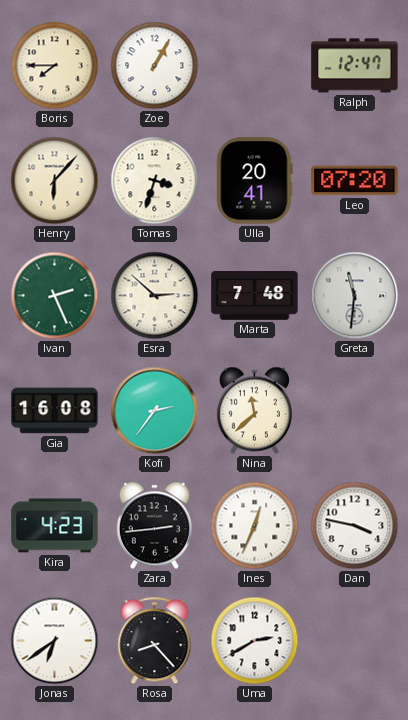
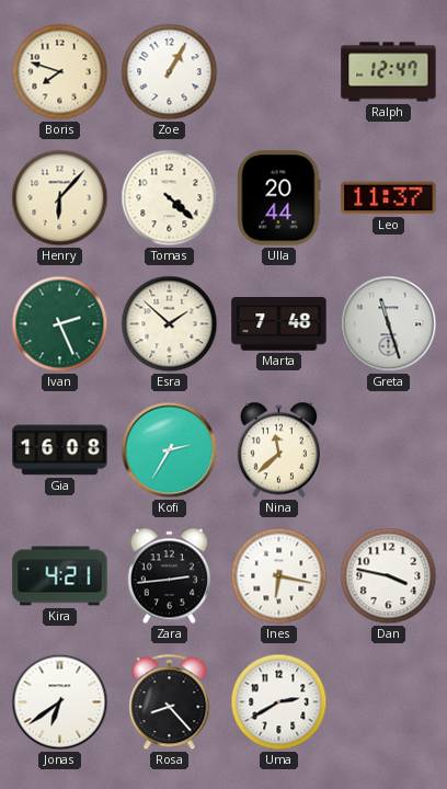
Boris: 7:45 -> 7:48
Tomas: 3:33 -> 4:22
Ulla: 20:41 -> 20:44
Leo: 07:20 -> 11:37
Esra: 2:52 -> 1:52
Greta: 11:31 -> 11:27
Kofi: 2:36 -> 2:35
Kira: 4:23 -> 4:21
Ines: 12:34 -> 6:17
